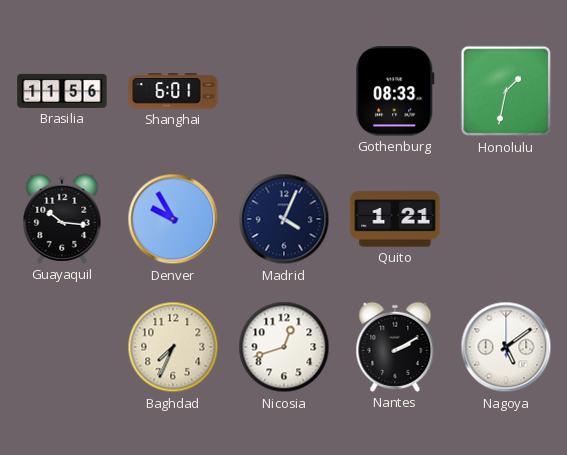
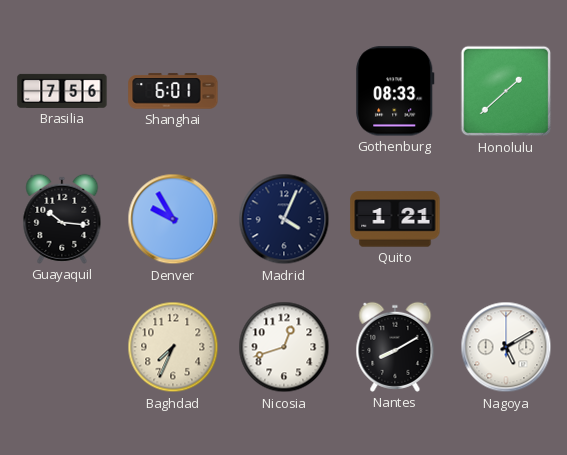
Brasilia: 11:56 -> 7:56
Honolulu: 1:32 -> 1:38
Nantes: 2:10 -> 8:10
Nagoya: 5:09 -> 5:10
